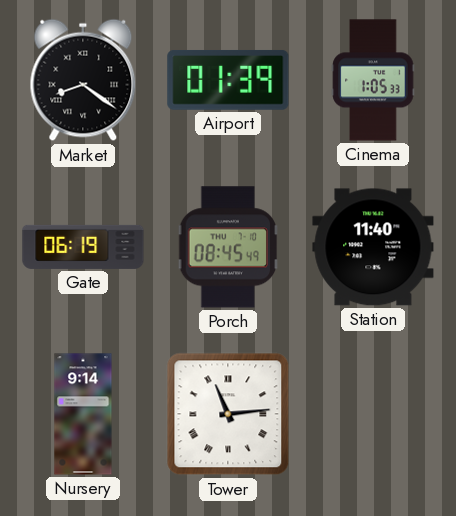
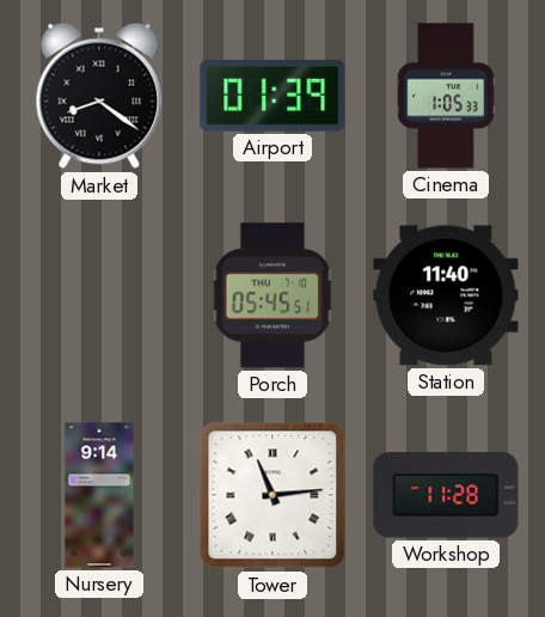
Gate: 06:19 -> none
Porch: 08:45 -> 05:45
Workshop: none -> 11:28
